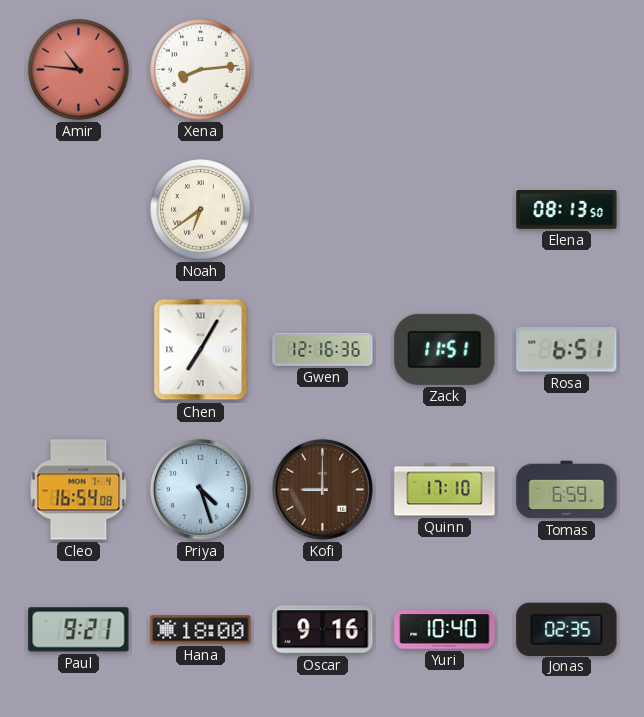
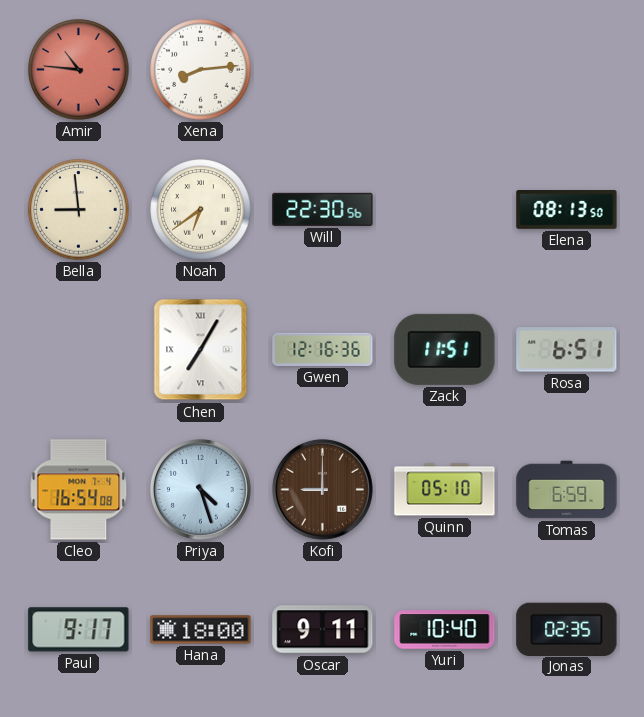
Bella: none -> 8:59
Will: none -> 22:30
Quinn: 17:10 -> 05:10
Paul: 9:21 -> 9:17
Oscar: 9:16 -> 9:11
